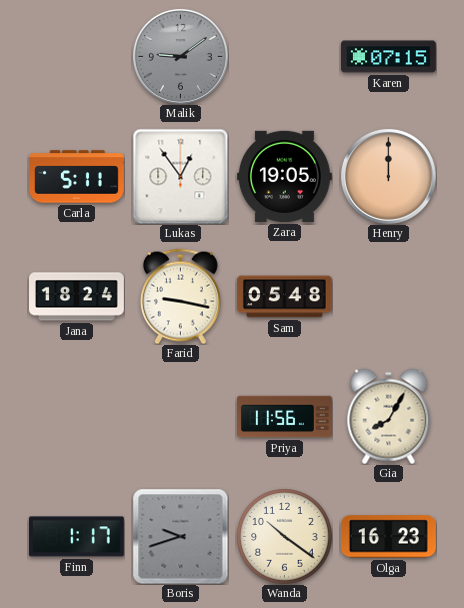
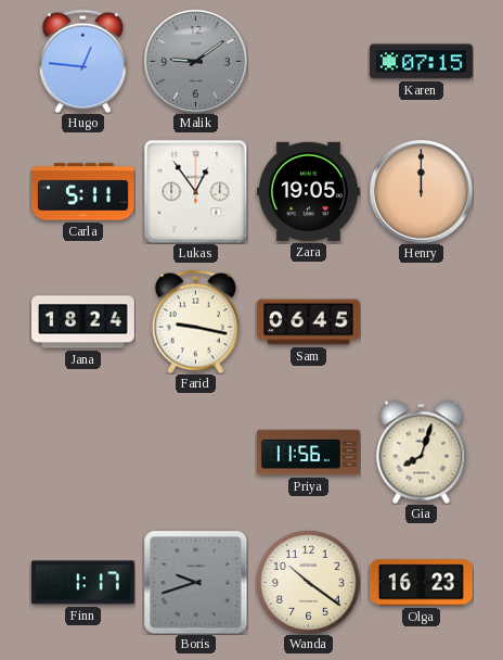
Hugo: none -> 12:46
Sam: 05:48 -> 06:45
Gia: 8:05 -> 8:03
